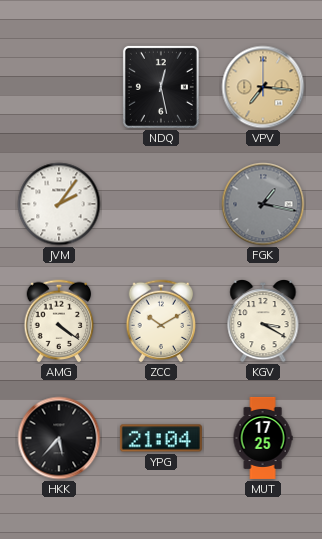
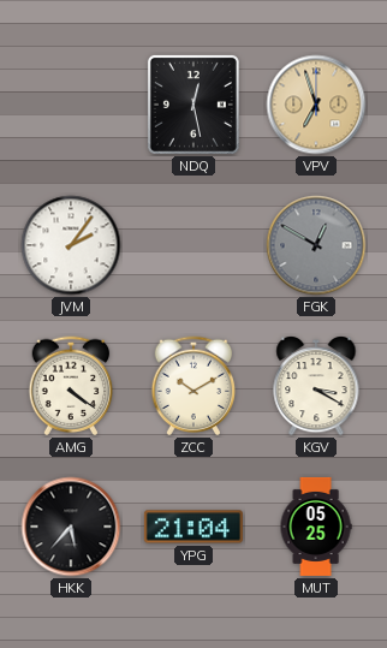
VPV: 7:16 -> 6:57
FGK: 1:17 -> 12:50
MUT: 17:25 -> 05:25
